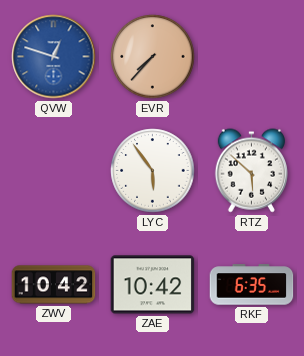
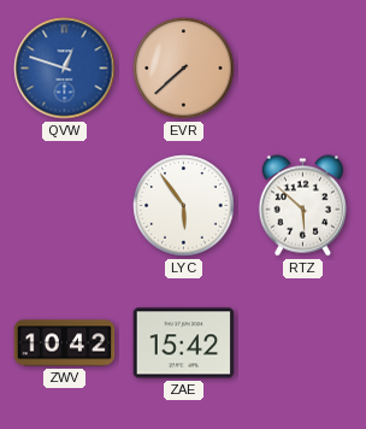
EVR: 7:37 -> 7:38
ZAE: 10:42 -> 15:42
RKF: 6:35 -> none
